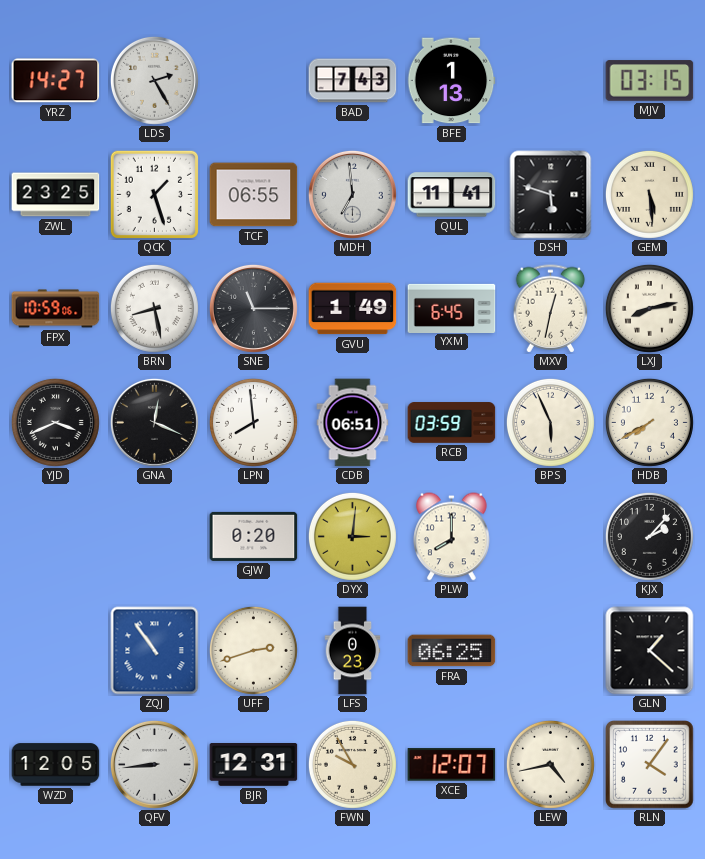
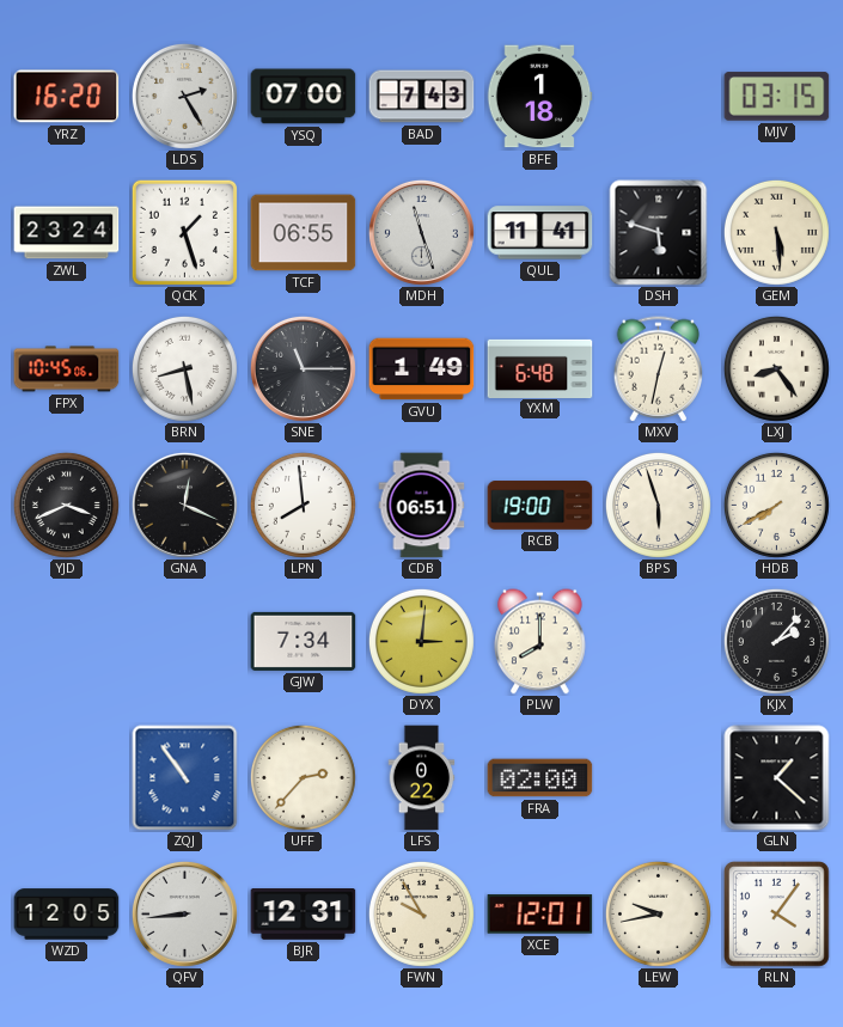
YRZ: 14:27 -> 16:20
YSQ: none -> 07:00
BFE: 1:13 -> 1:18
ZWL: 23:25 -> 23:24
MDH: 6:59 -> 11:27
FPX: 10:59 -> 10:45
YXM: 6:45 -> 6:48
LXJ: 8:13 -> 8:24
RCB: 03:59 -> 19:00
BPS: 5:56 -> 5:57
GJW: 0:20 -> 7:34
UFF: 2:42 -> 2:37
LFS: 0:23 -> 0:22
FRA: 06:25 -> 02:00
XCE: 12:07 -> 12:01
LEW: 4:43 -> 9:43
